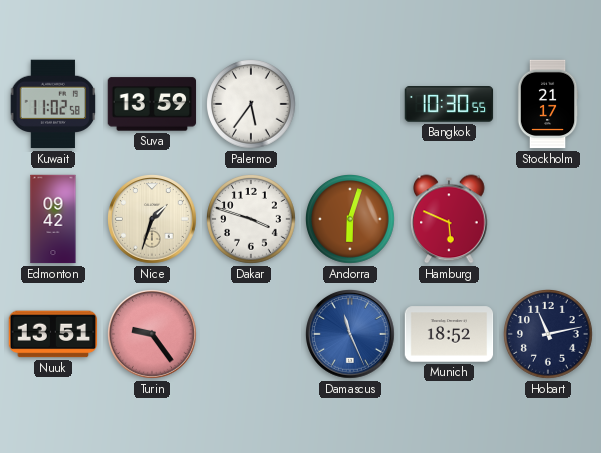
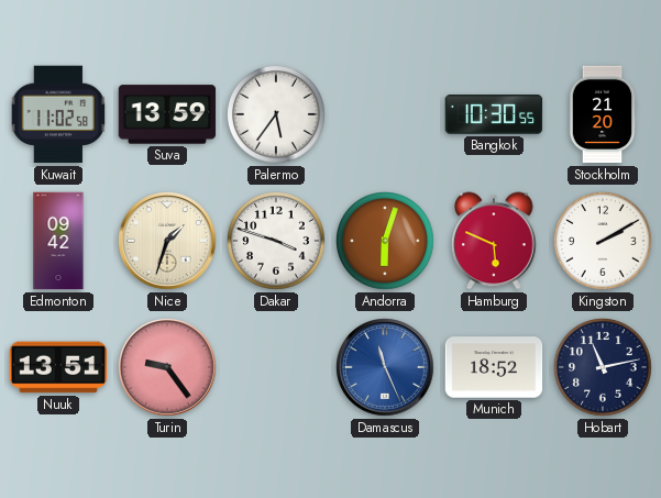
Stockholm: 21:17 -> 21:20
Kingston: none -> 2:10
